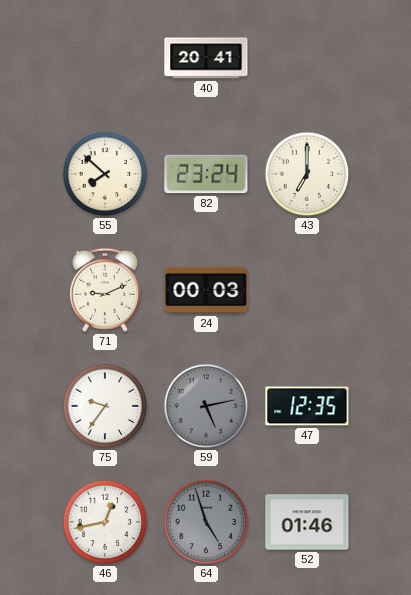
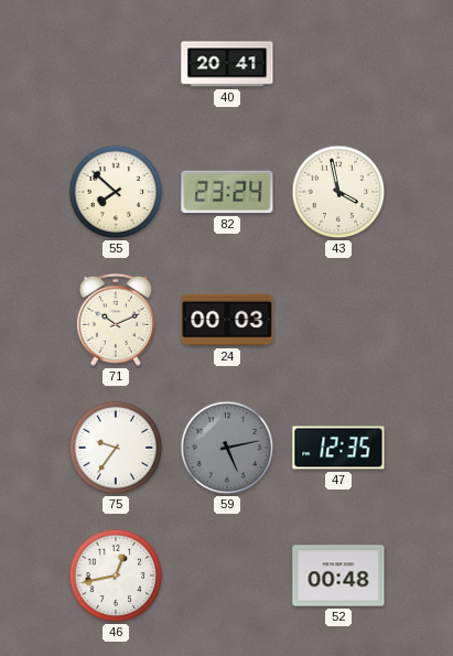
43: 7:00 -> 3:58
71: 9:11 -> 10:11
64: 4:57 -> none
52: 01:46 -> 00:48
